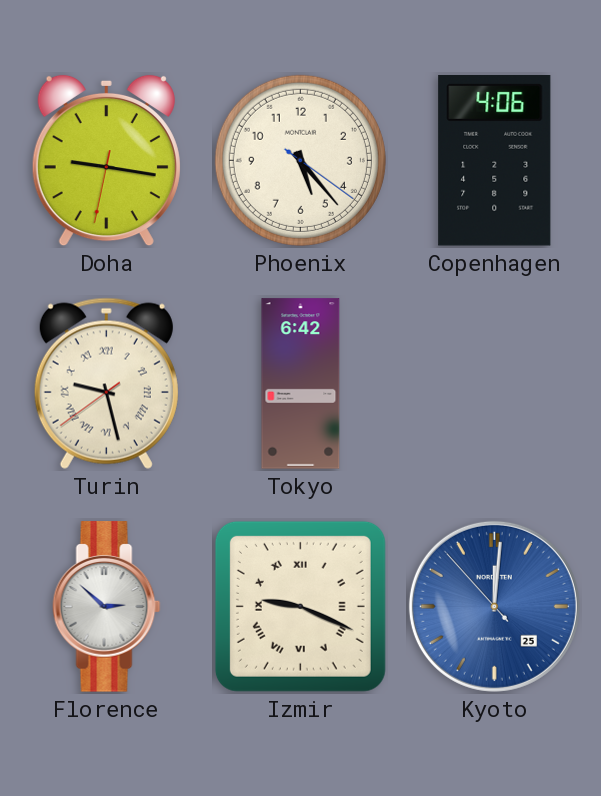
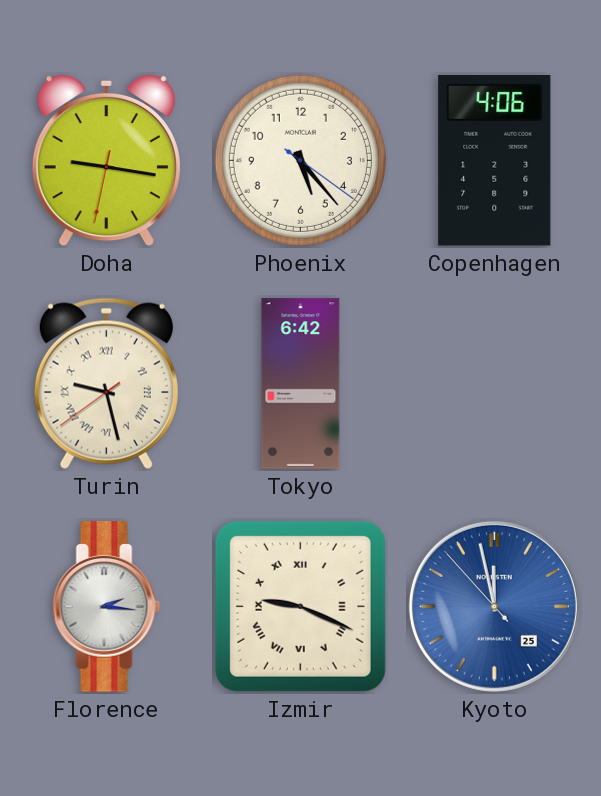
Florence: 2:52 -> 2:16
Kyoto: 12:00 -> 11:57
